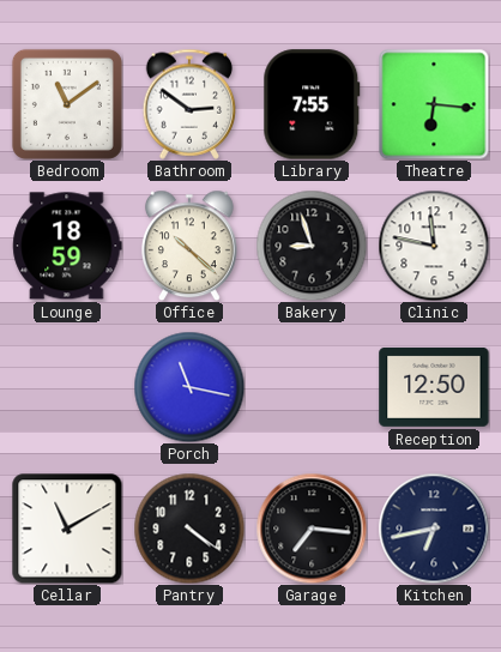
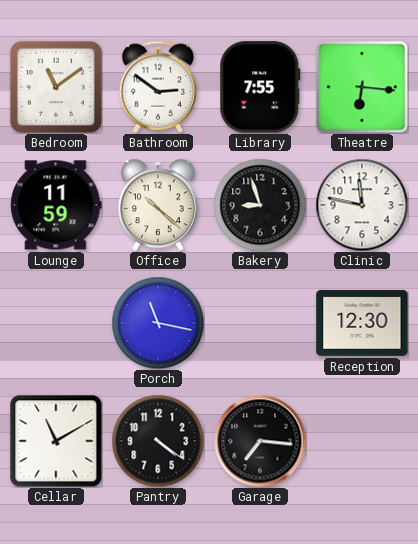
Lounge: 18:59 -> 11:59
Reception: 12:50 -> 12:30
Kitchen: 6:43 -> none
